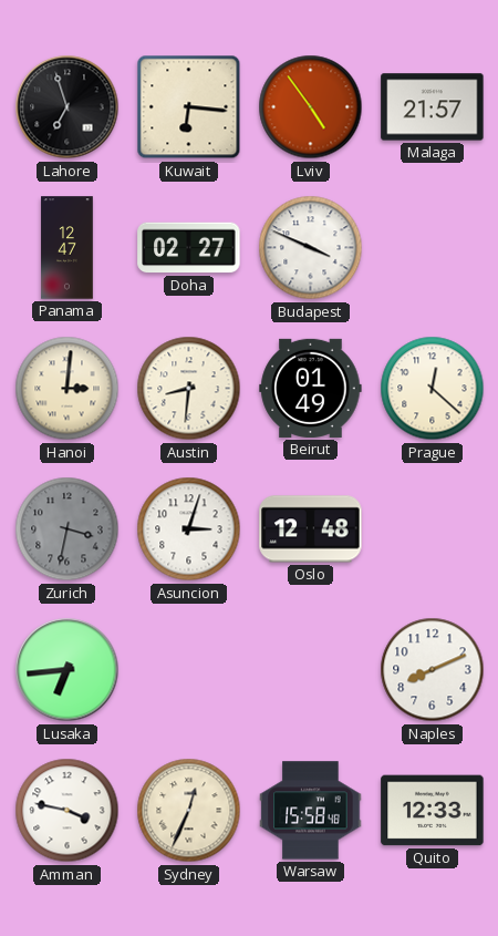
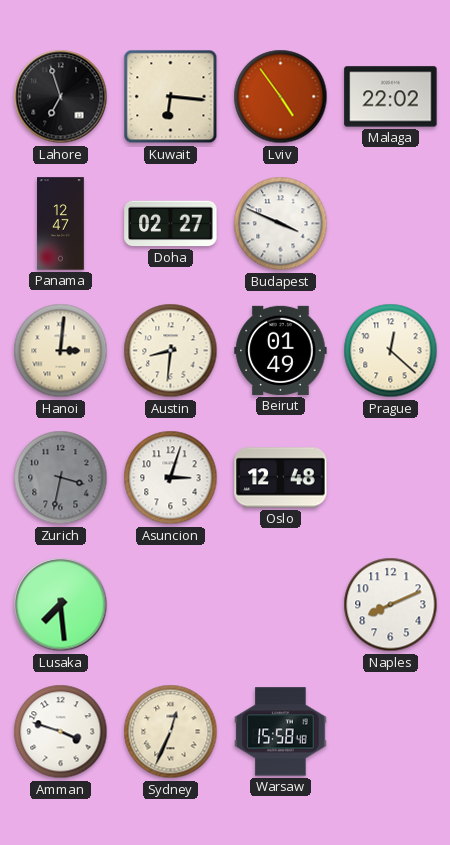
Malaga: 21:57 -> 22:02
Lusaka: 6:44 -> 7:29
Amman: 3:47 -> 3:48
Quito: 12:33 -> none
